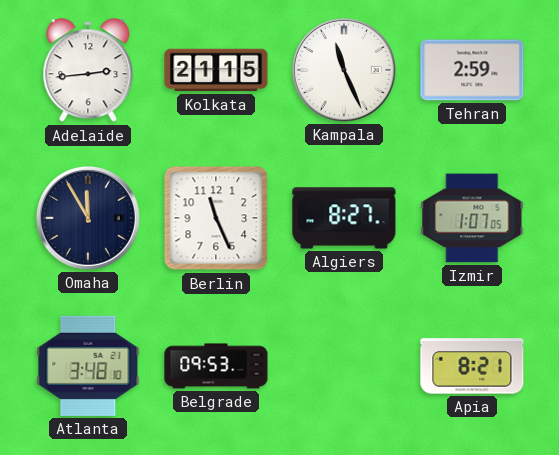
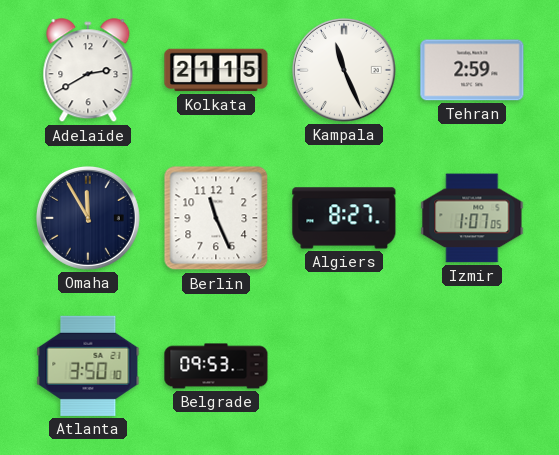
Adelaide: 2:44 -> 2:40
Atlanta: 3:48 -> 3:50
Apia: 8:21 -> none
